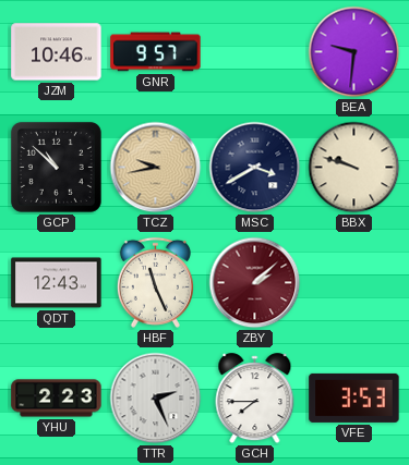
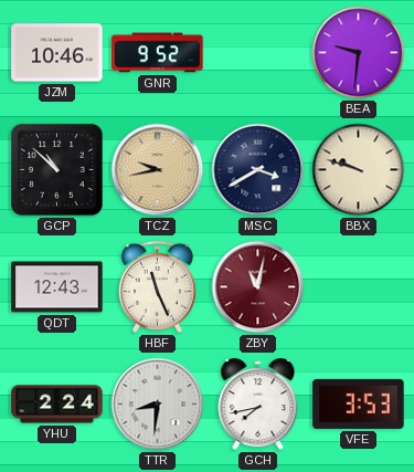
GNR: 9:57 -> 9:52
ZBY: 2:08 -> 11:02
YHU: 2:23 -> 2:24
TTR: 2:26 -> 8:31
GCH: 7:45 -> 7:43
